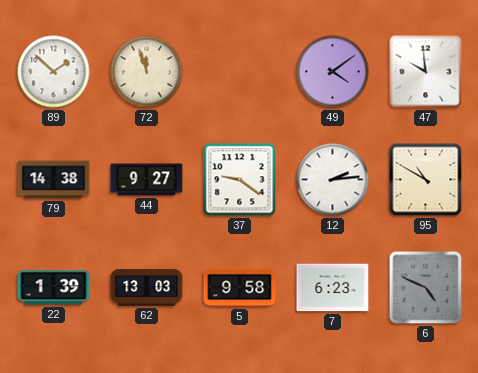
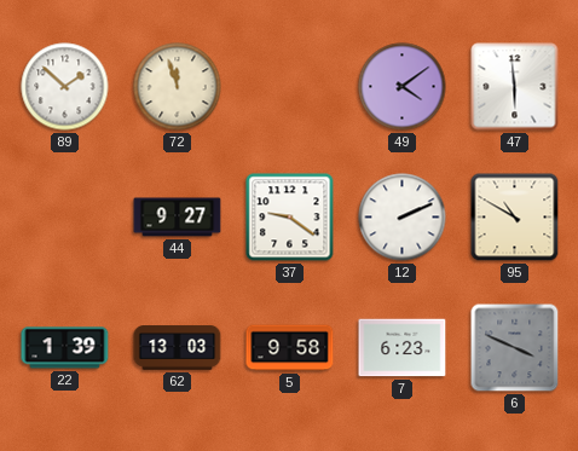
47: 9:59 -> 5:59
79: 14:38 -> none
12: 2:14 -> 2:11
6: 4:49 -> 3:49
